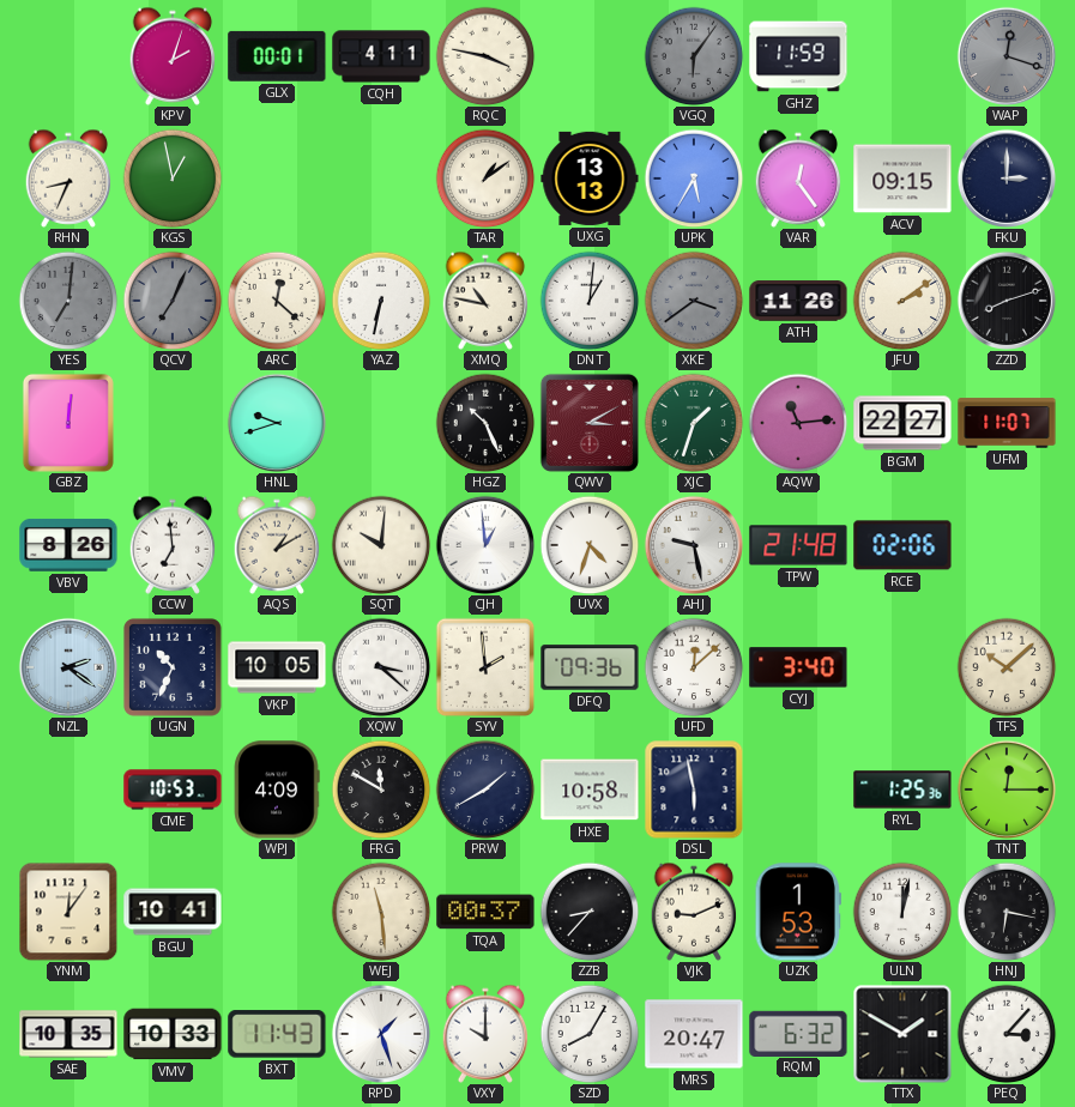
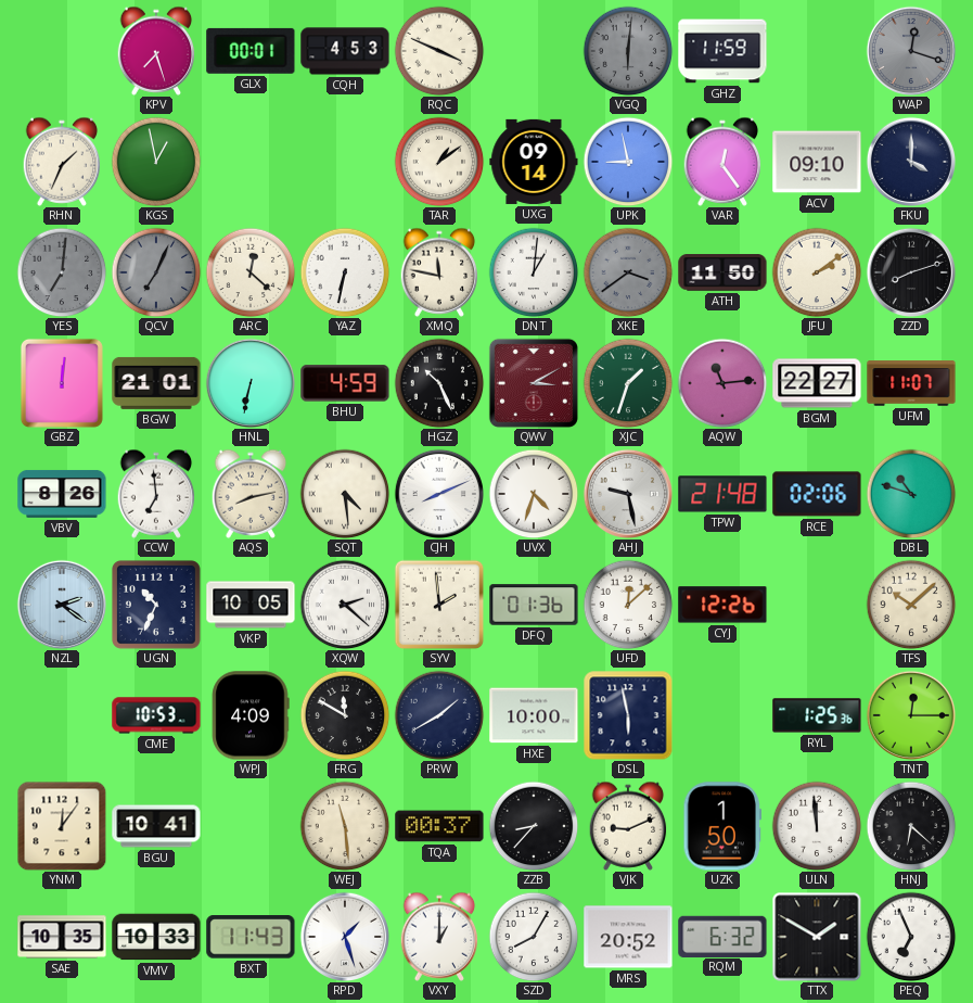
KPV: 2:03 -> 7:27
CQH: 4:11 -> 4:53
RQC: 3:47 -> 3:49
VGQ: 6:06 -> 6:01
RHN: 8:34 -> 1:34
UXG: 13:13 -> 09:14
UPK: 5:35 -> 8:58
ACV: 09:15 -> 09:10
FKU: 3:00 -> 4:00
XMQ: 10:47 -> 11:47
ATH: 11:26 -> 11:50
BGW: none -> 21:01
HNL: 9:42 -> 6:32
BHU: none -> 4:59
AQS: 1:10 -> 8:13
SQT: 10:01 -> 4:29
CJH: 12:59 -> 8:11
DBL: none -> 10:48
XQW: 3:22 -> 2:22
DFQ: 09:36 -> 01:36
CYJ: 3:40 -> 12:26
HXE: 10:58 -> 10:00
UZK: 1:53 -> 1:50
ULN: 12:02 -> 11:59
HNJ: 6:17 -> 6:22
VXY: 10:00 -> 1:00
MRS: 20:47 -> 20:52
PEQ: 3:07 -> 6:56
